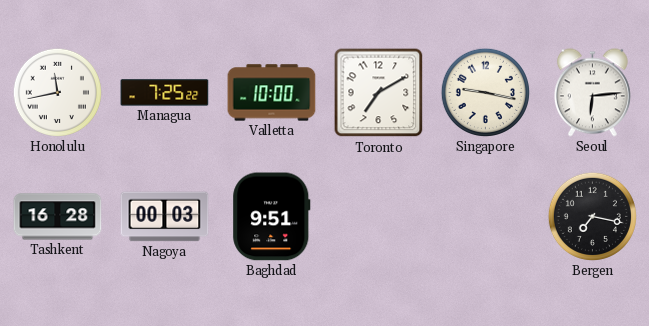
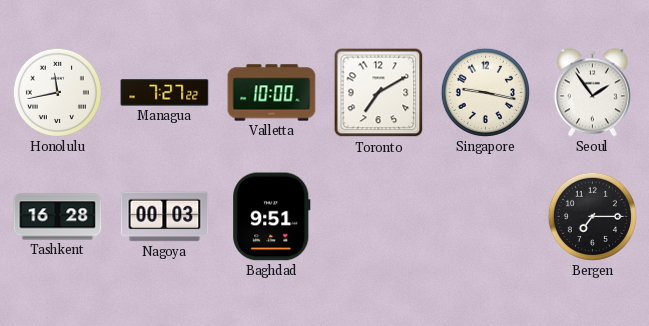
Managua: 7:25 -> 7:27
Seoul: 6:14 -> 1:54
Bergen: 7:17 -> 7:15
